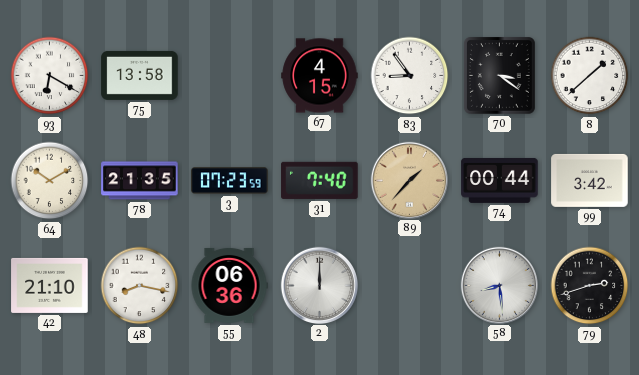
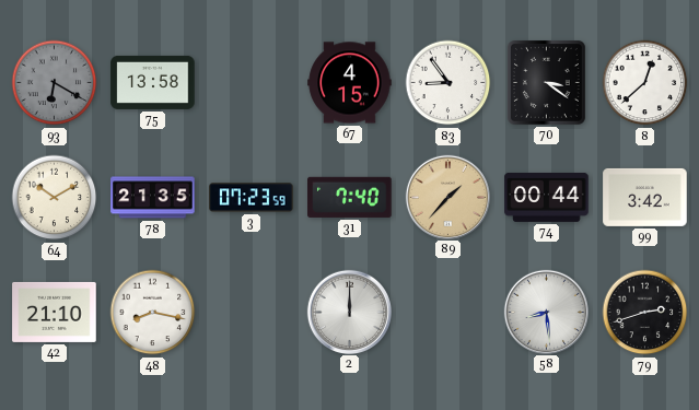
93 dial: white -> grey
8: 1:38 -> 12:38
55: 06:36 -> none
